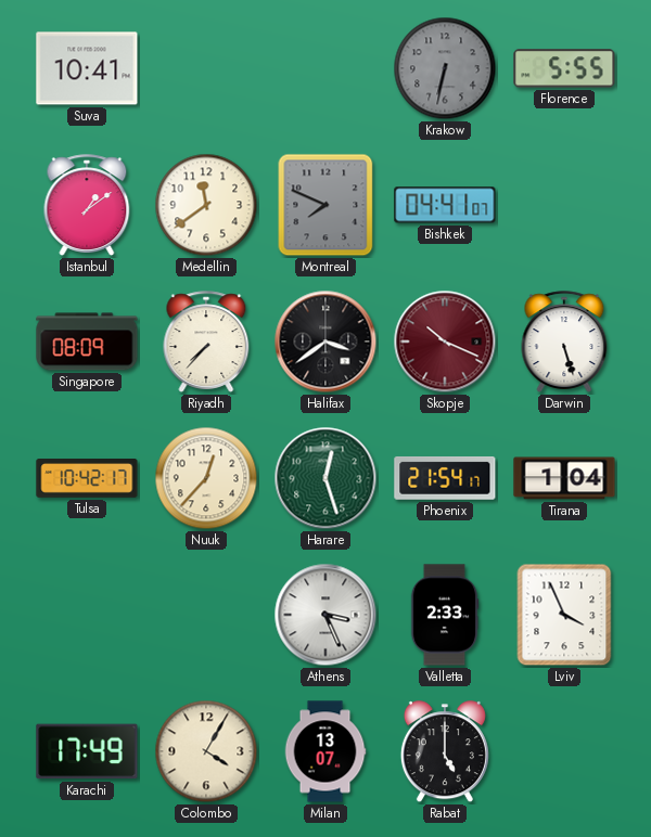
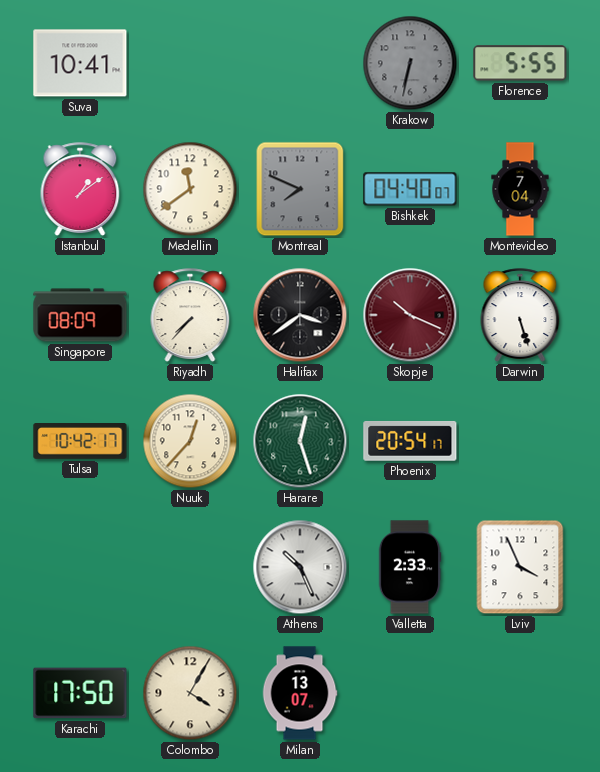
Bishkek: 04:41 -> 04:40
Montevideo: none -> 7:04
Phoenix: 21:54 -> 20:54
Tirana: 1:04 -> none
Athens: 3:26 -> 10:26
Karachi: 17:49 -> 17:50
Rabat: 5:00 -> none
